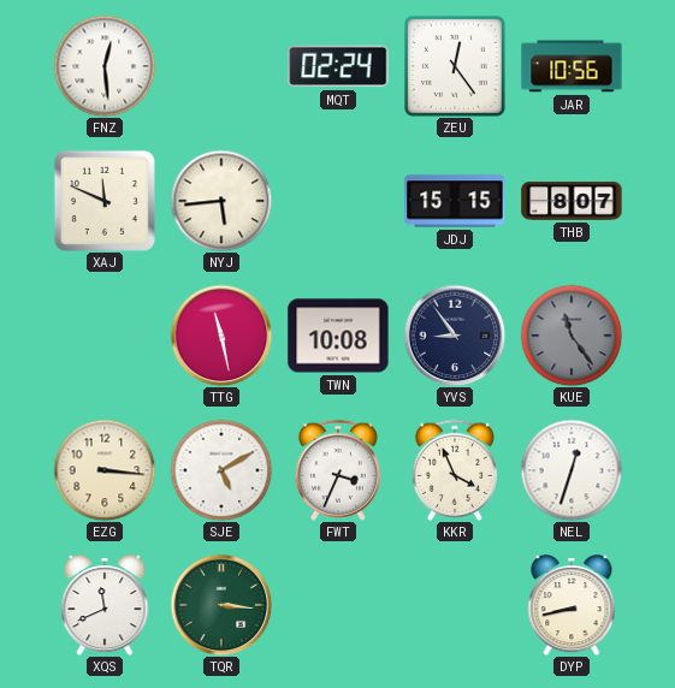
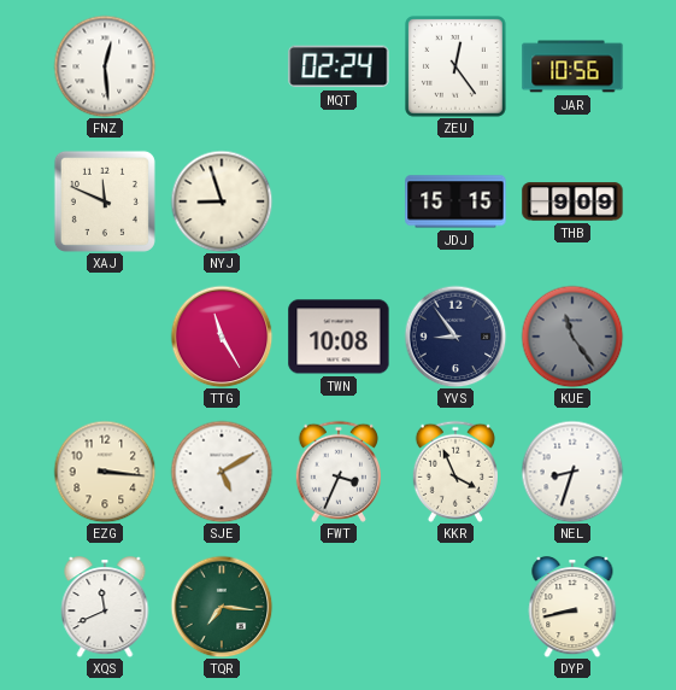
NYJ: 5:44 -> 8:57
THB: 8:07 -> 9:09
TTG: 11:28 -> 11:25
NEL: 12:33 -> 8:33
TQR: 3:16 -> 7:16
